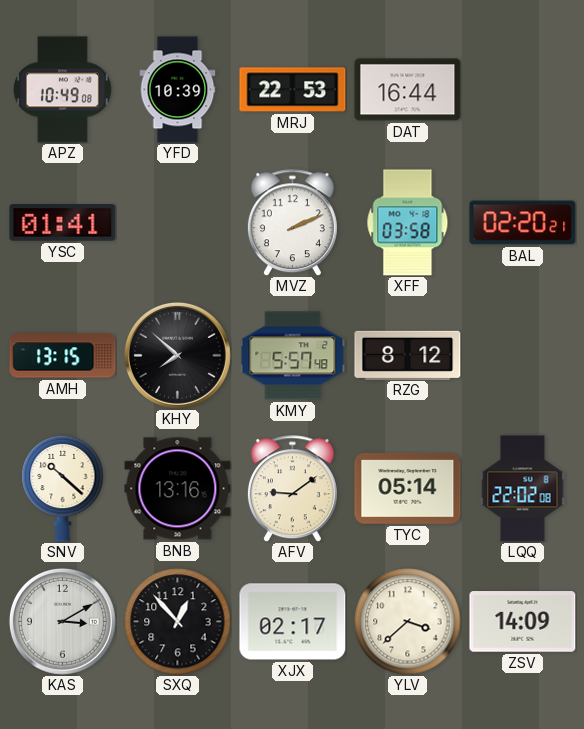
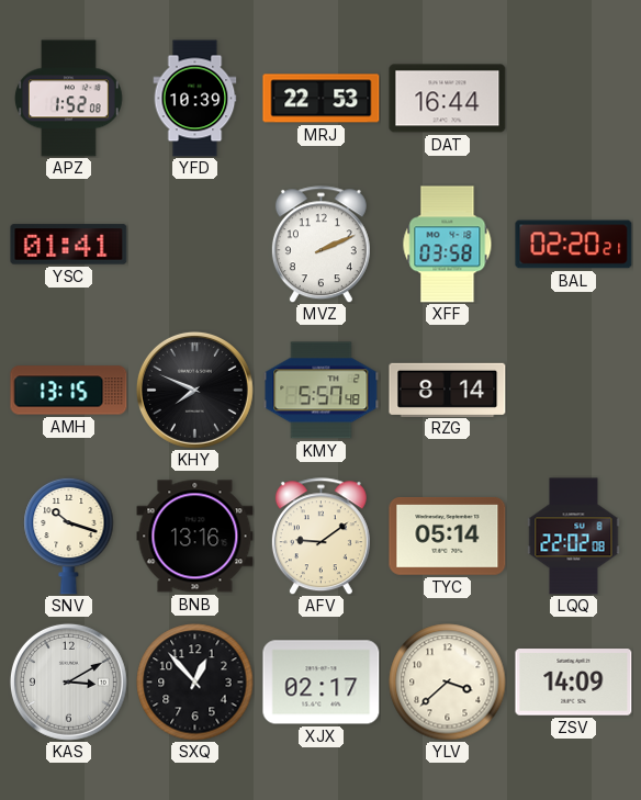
APZ: 10:49 -> 1:52
KHY: 7:52 -> 7:49
RZG: 8:12 -> 8:14
SNV: 10:22 -> 10:18
